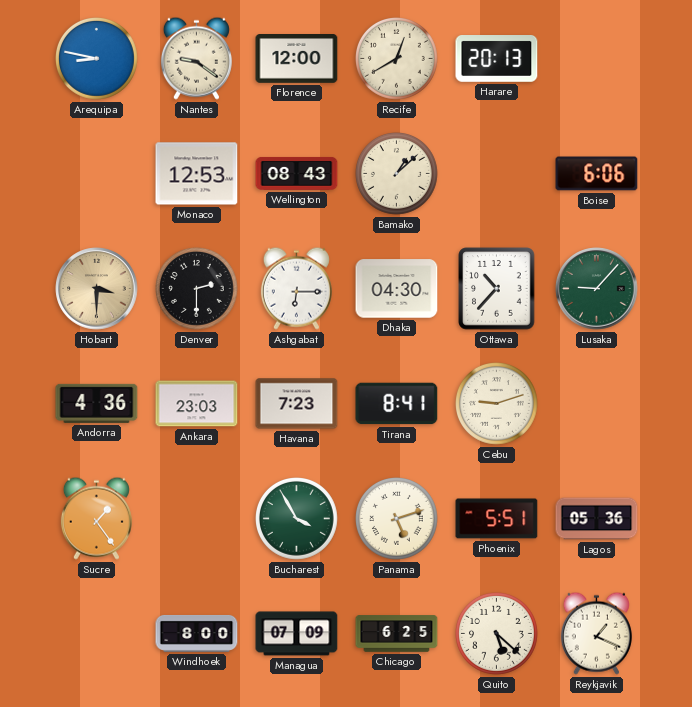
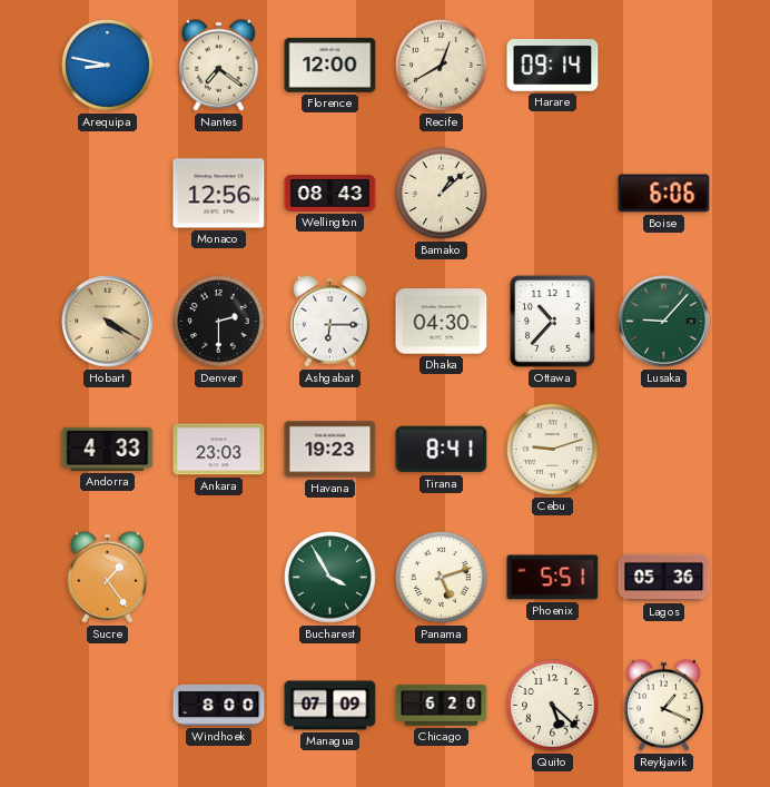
Nantes: 9:21 -> 7:21
Harare: 20:13 -> 09:14
Monaco: 12:53 -> 12:56
Hobart: 3:30 -> 4:20
Andorra: 4:36 -> 4:33
Havana: 7:23 -> 19:23
Chicago: 6:25 -> 6:20
